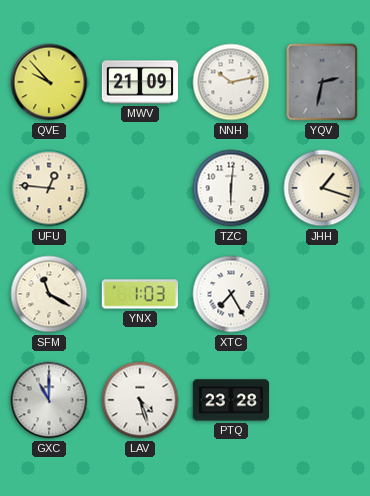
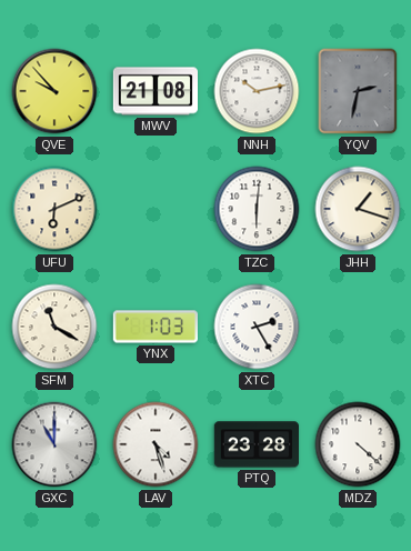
MWV: 21:09 -> 21:08
UFU: 12:46 -> 6:11
XTC: 7:25 -> 2:25
MDZ: none -> 4:22
